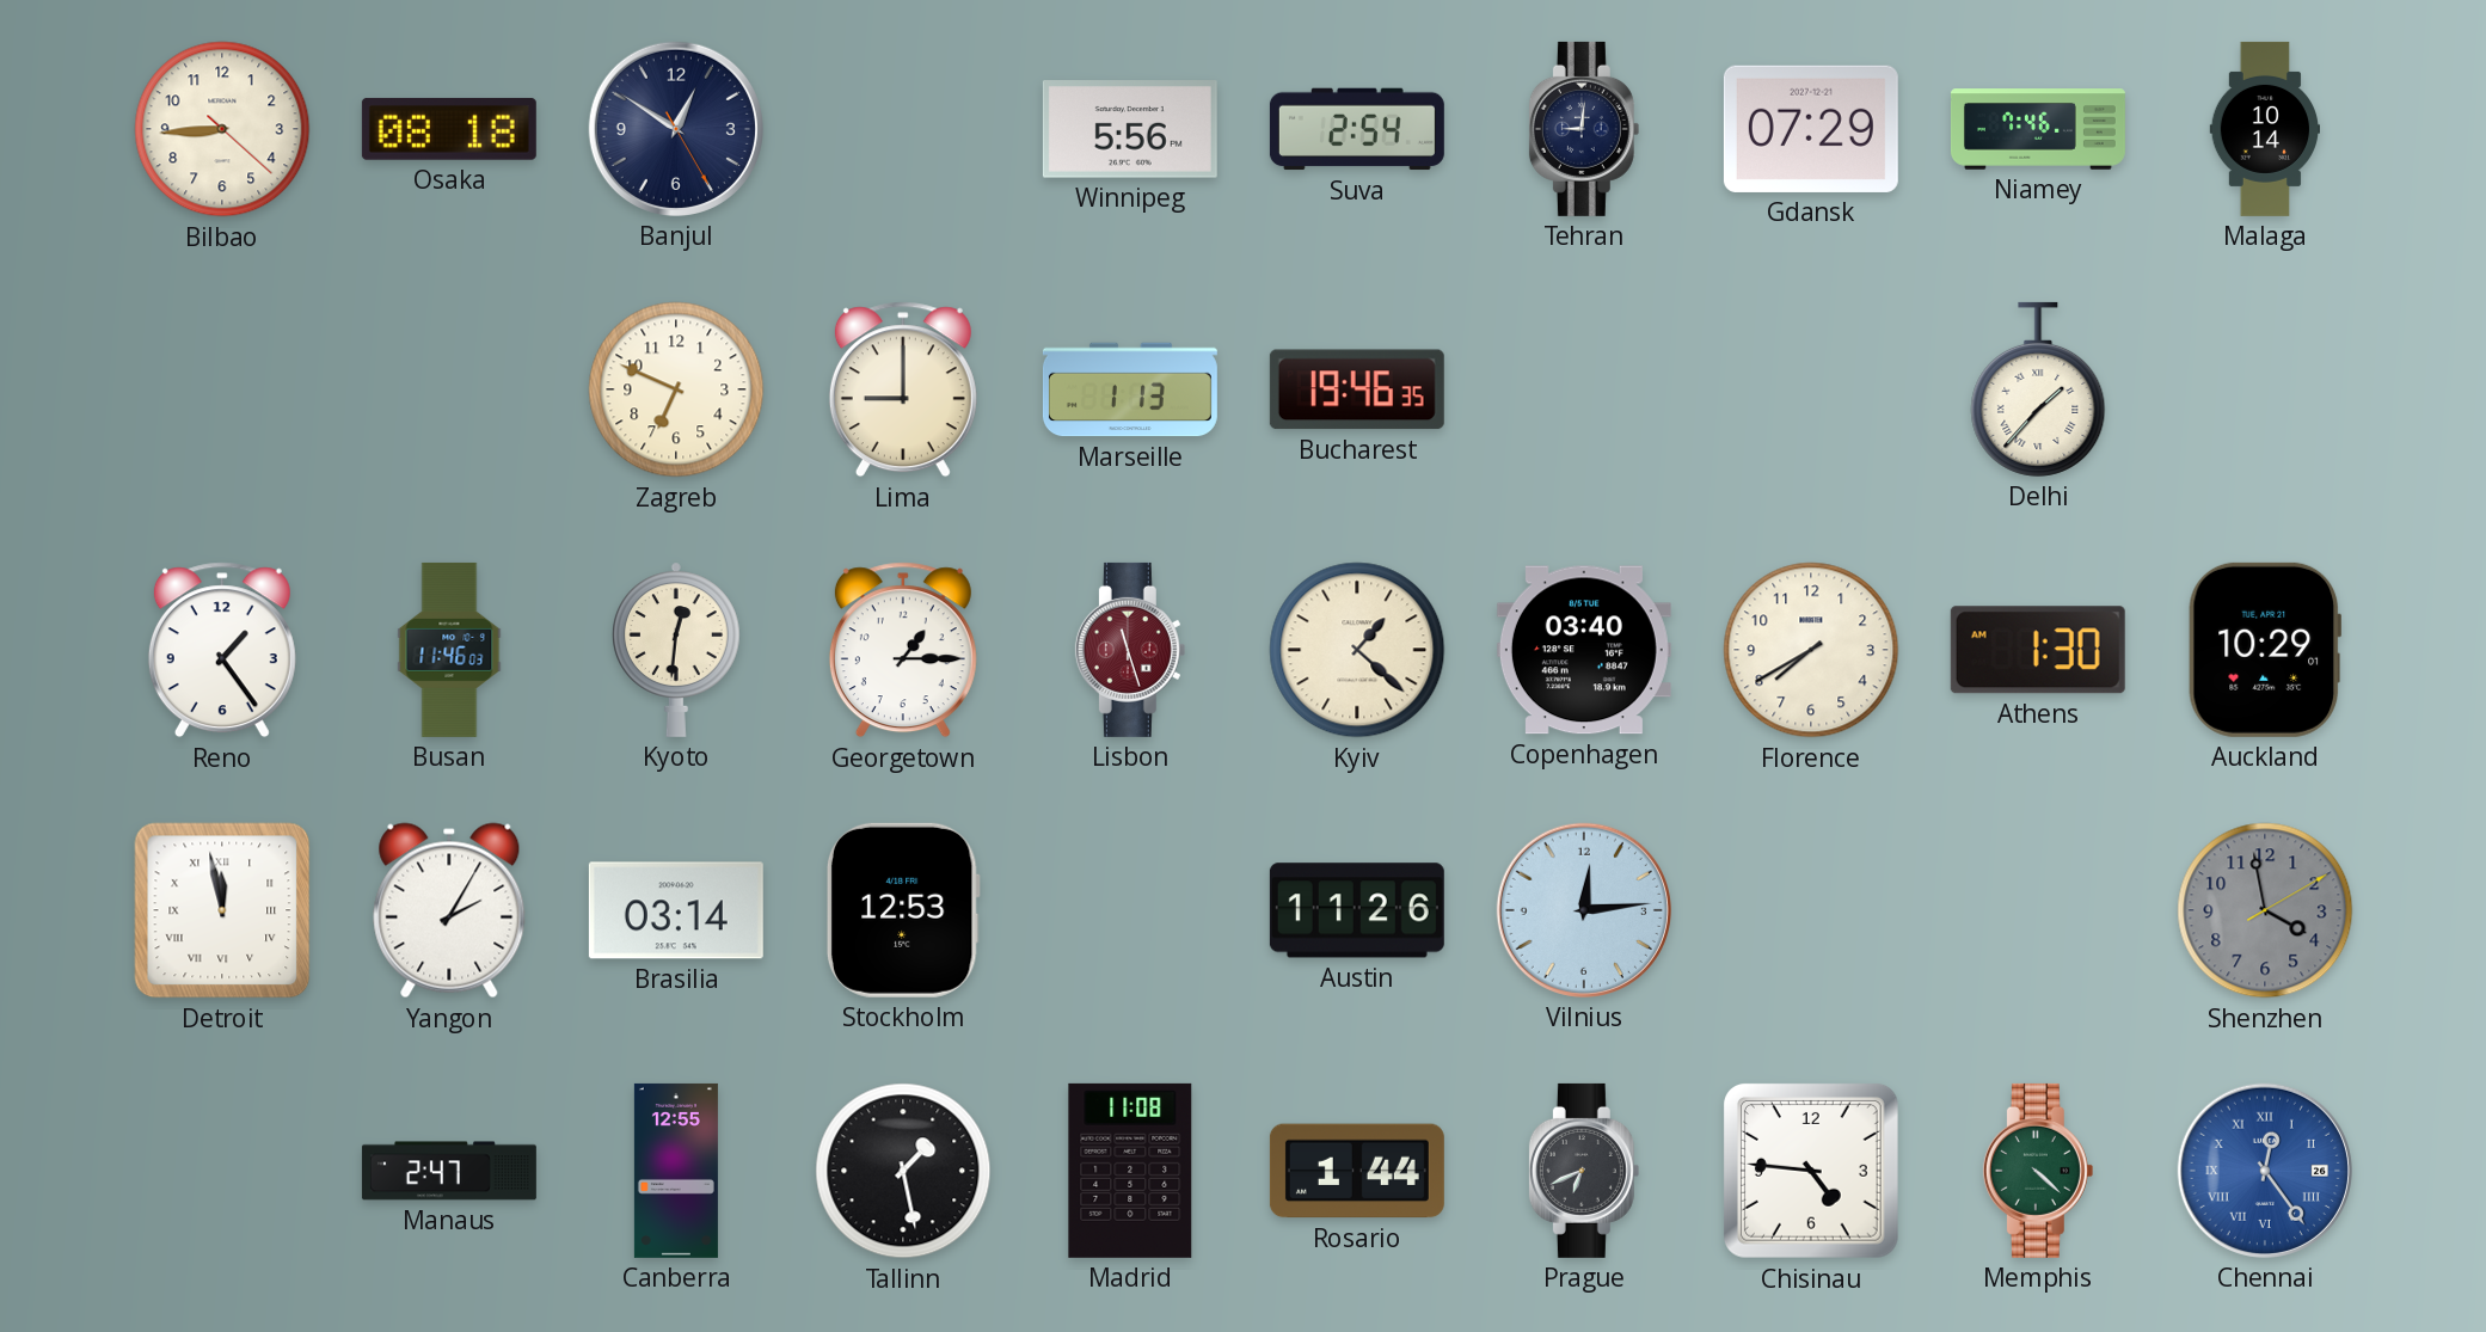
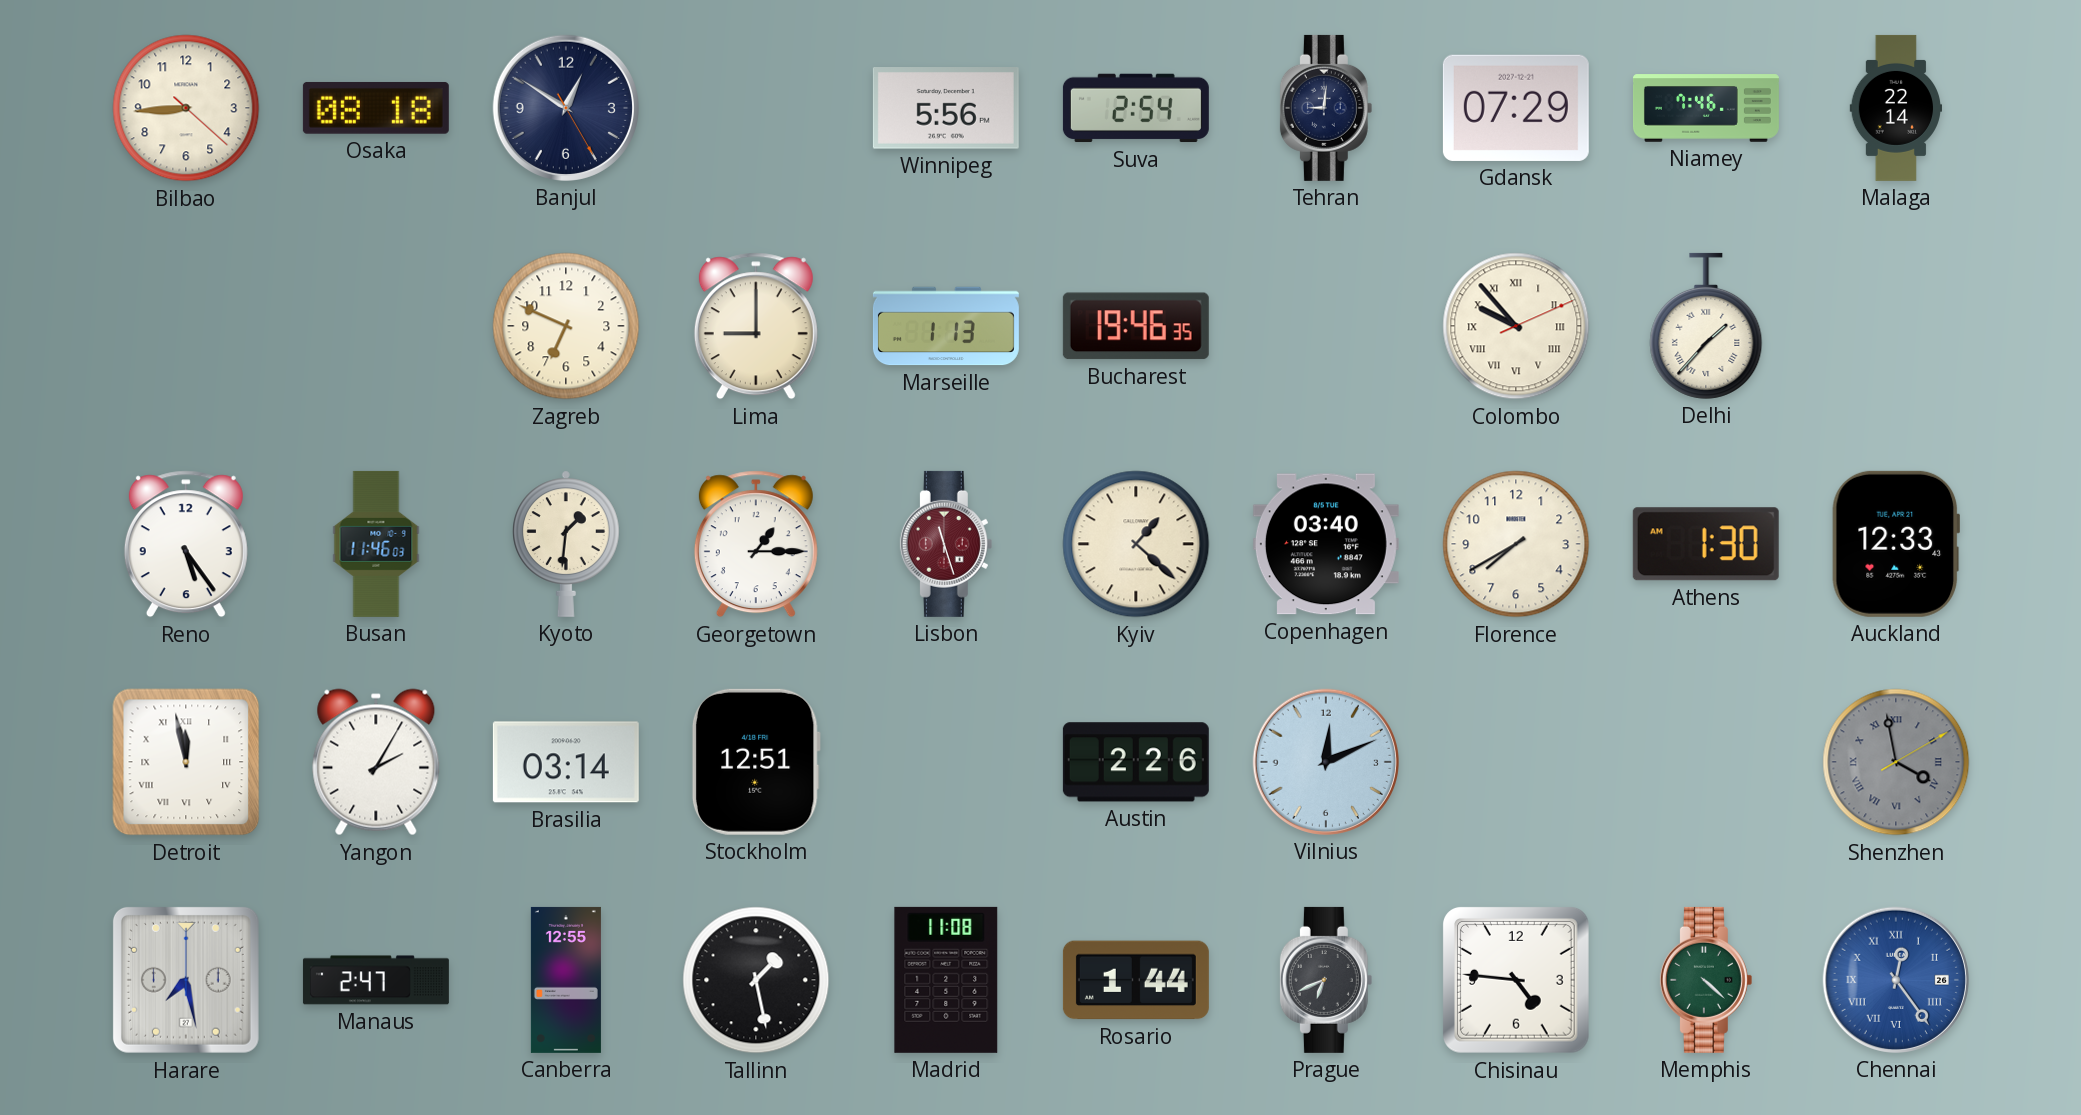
Malaga: 10:14 -> 22:14
Colombo: none -> 9:53
Reno: 1:24 -> 5:24
Kyoto: 12:31 -> 1:31
Auckland: 10:29 -> 12:33
Stockholm: 12:53 -> 12:51
Austin: 11:26 -> 2:26
Vilnius: 12:14 -> 12:11
Shenzhen numerals: Arabic -> Roman
Harare: none -> 7:28
